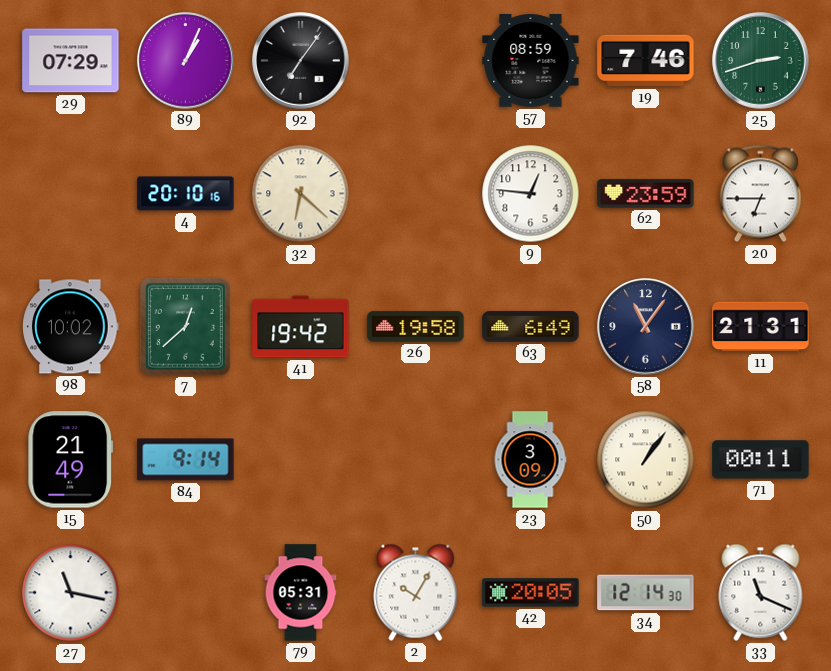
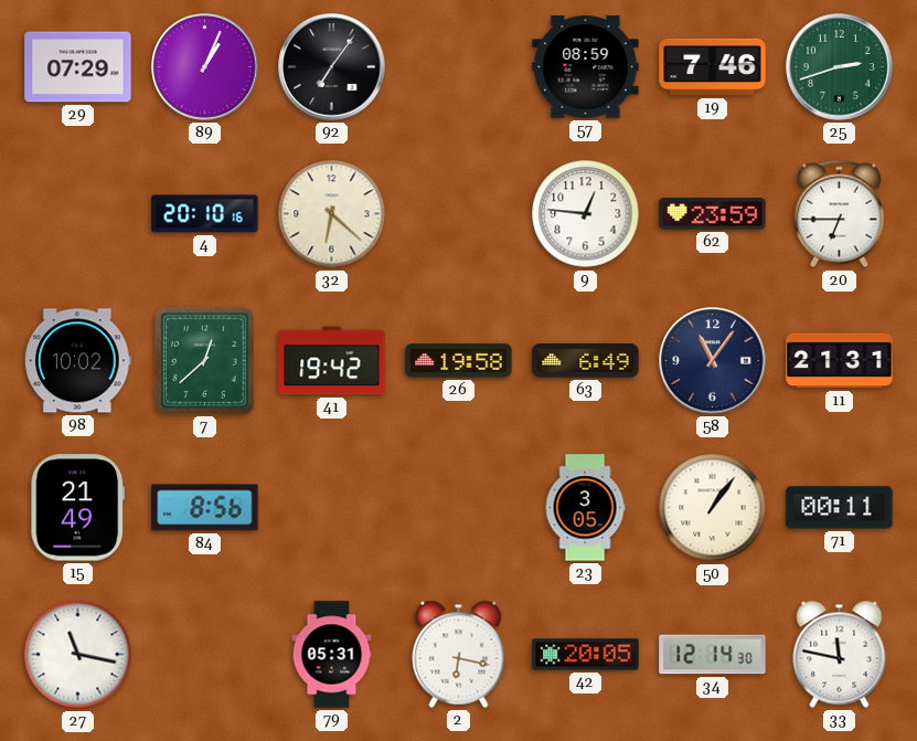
84: 9:14 -> 8:56
23: 3:09 -> 3:05
2: 10:05 -> 6:17
33: 11:19 -> 11:47
